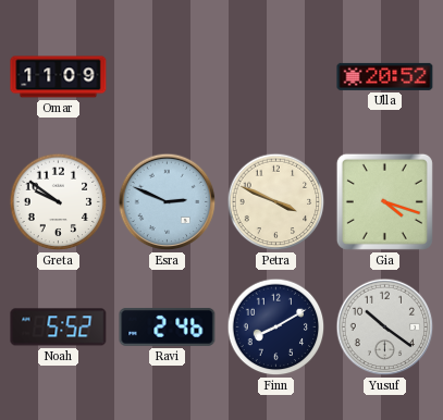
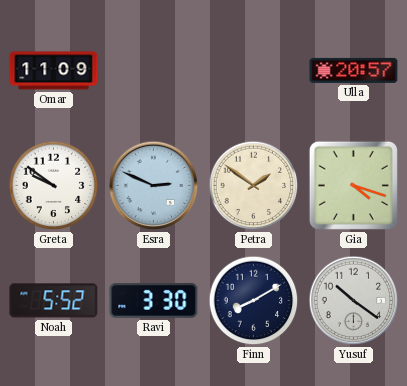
Ulla: 20:52 -> 20:57
Petra: 3:49 -> 1:51
Ravi: 2:46 -> 3:30
